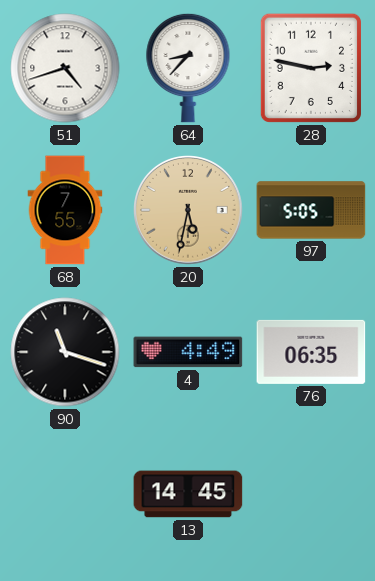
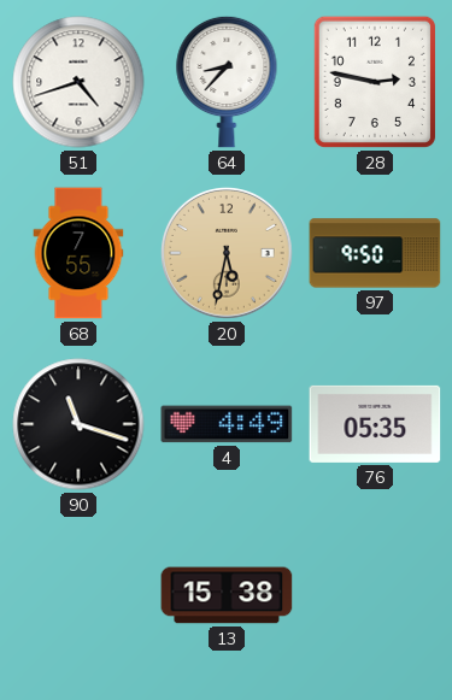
97: 5:05 -> 9:50
76: 06:35 -> 05:35
13: 14:45 -> 15:38
